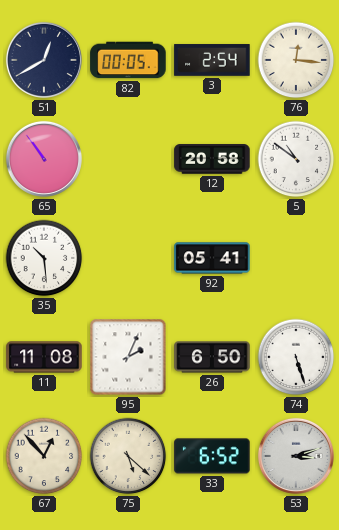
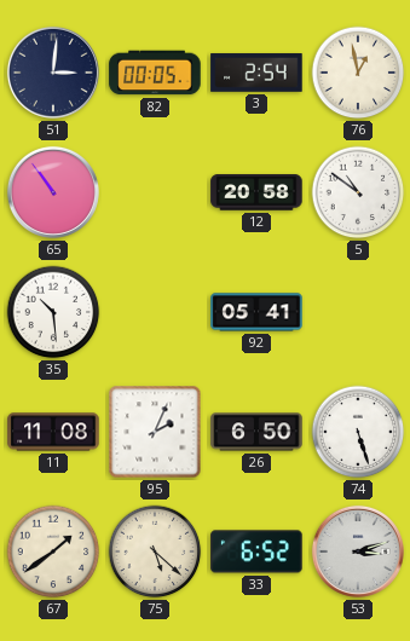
51: 12:40 -> 3:01
76: 12:16 -> 12:58
67: 12:53 -> 1:39
